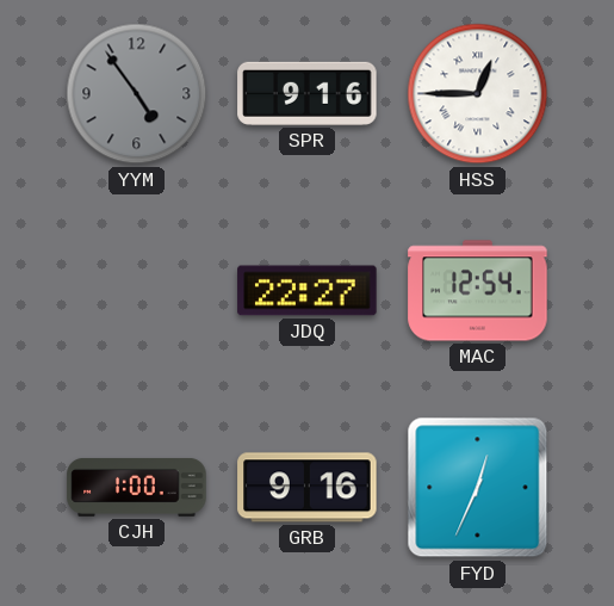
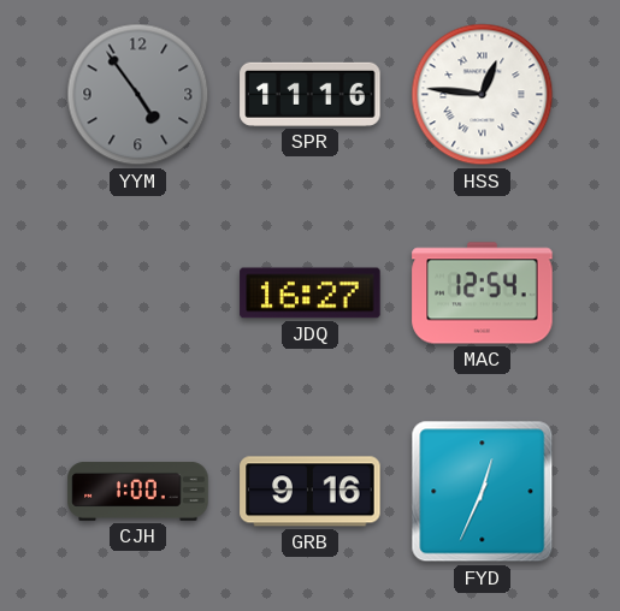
SPR: 9:16 -> 11:16
HSS: 12:45 -> 12:46
JDQ: 22:27 -> 16:27
